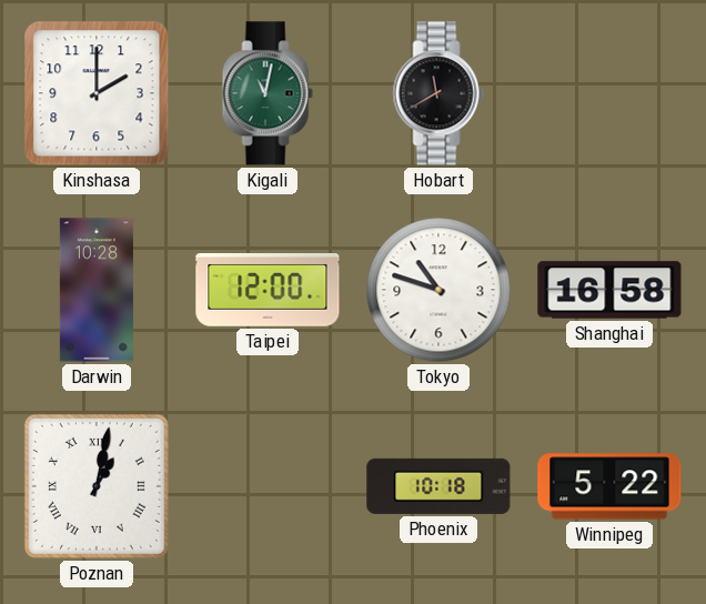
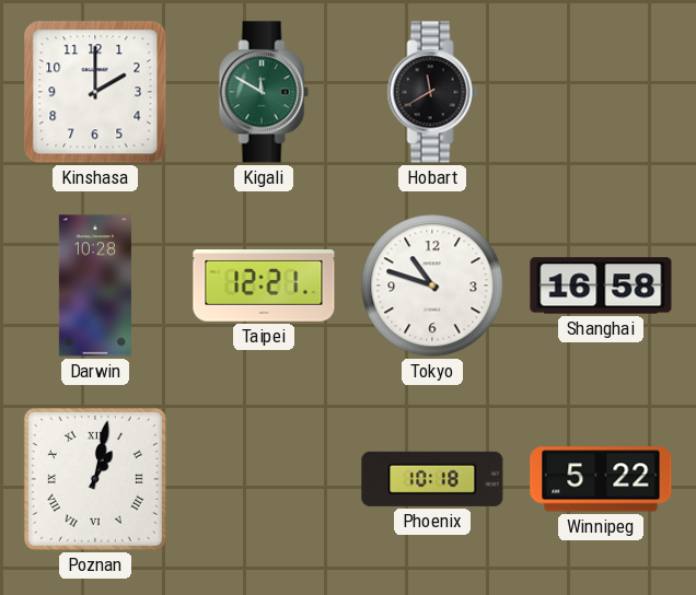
Kigali: 11:02 -> 11:50
Taipei: 12:00 -> 12:21
